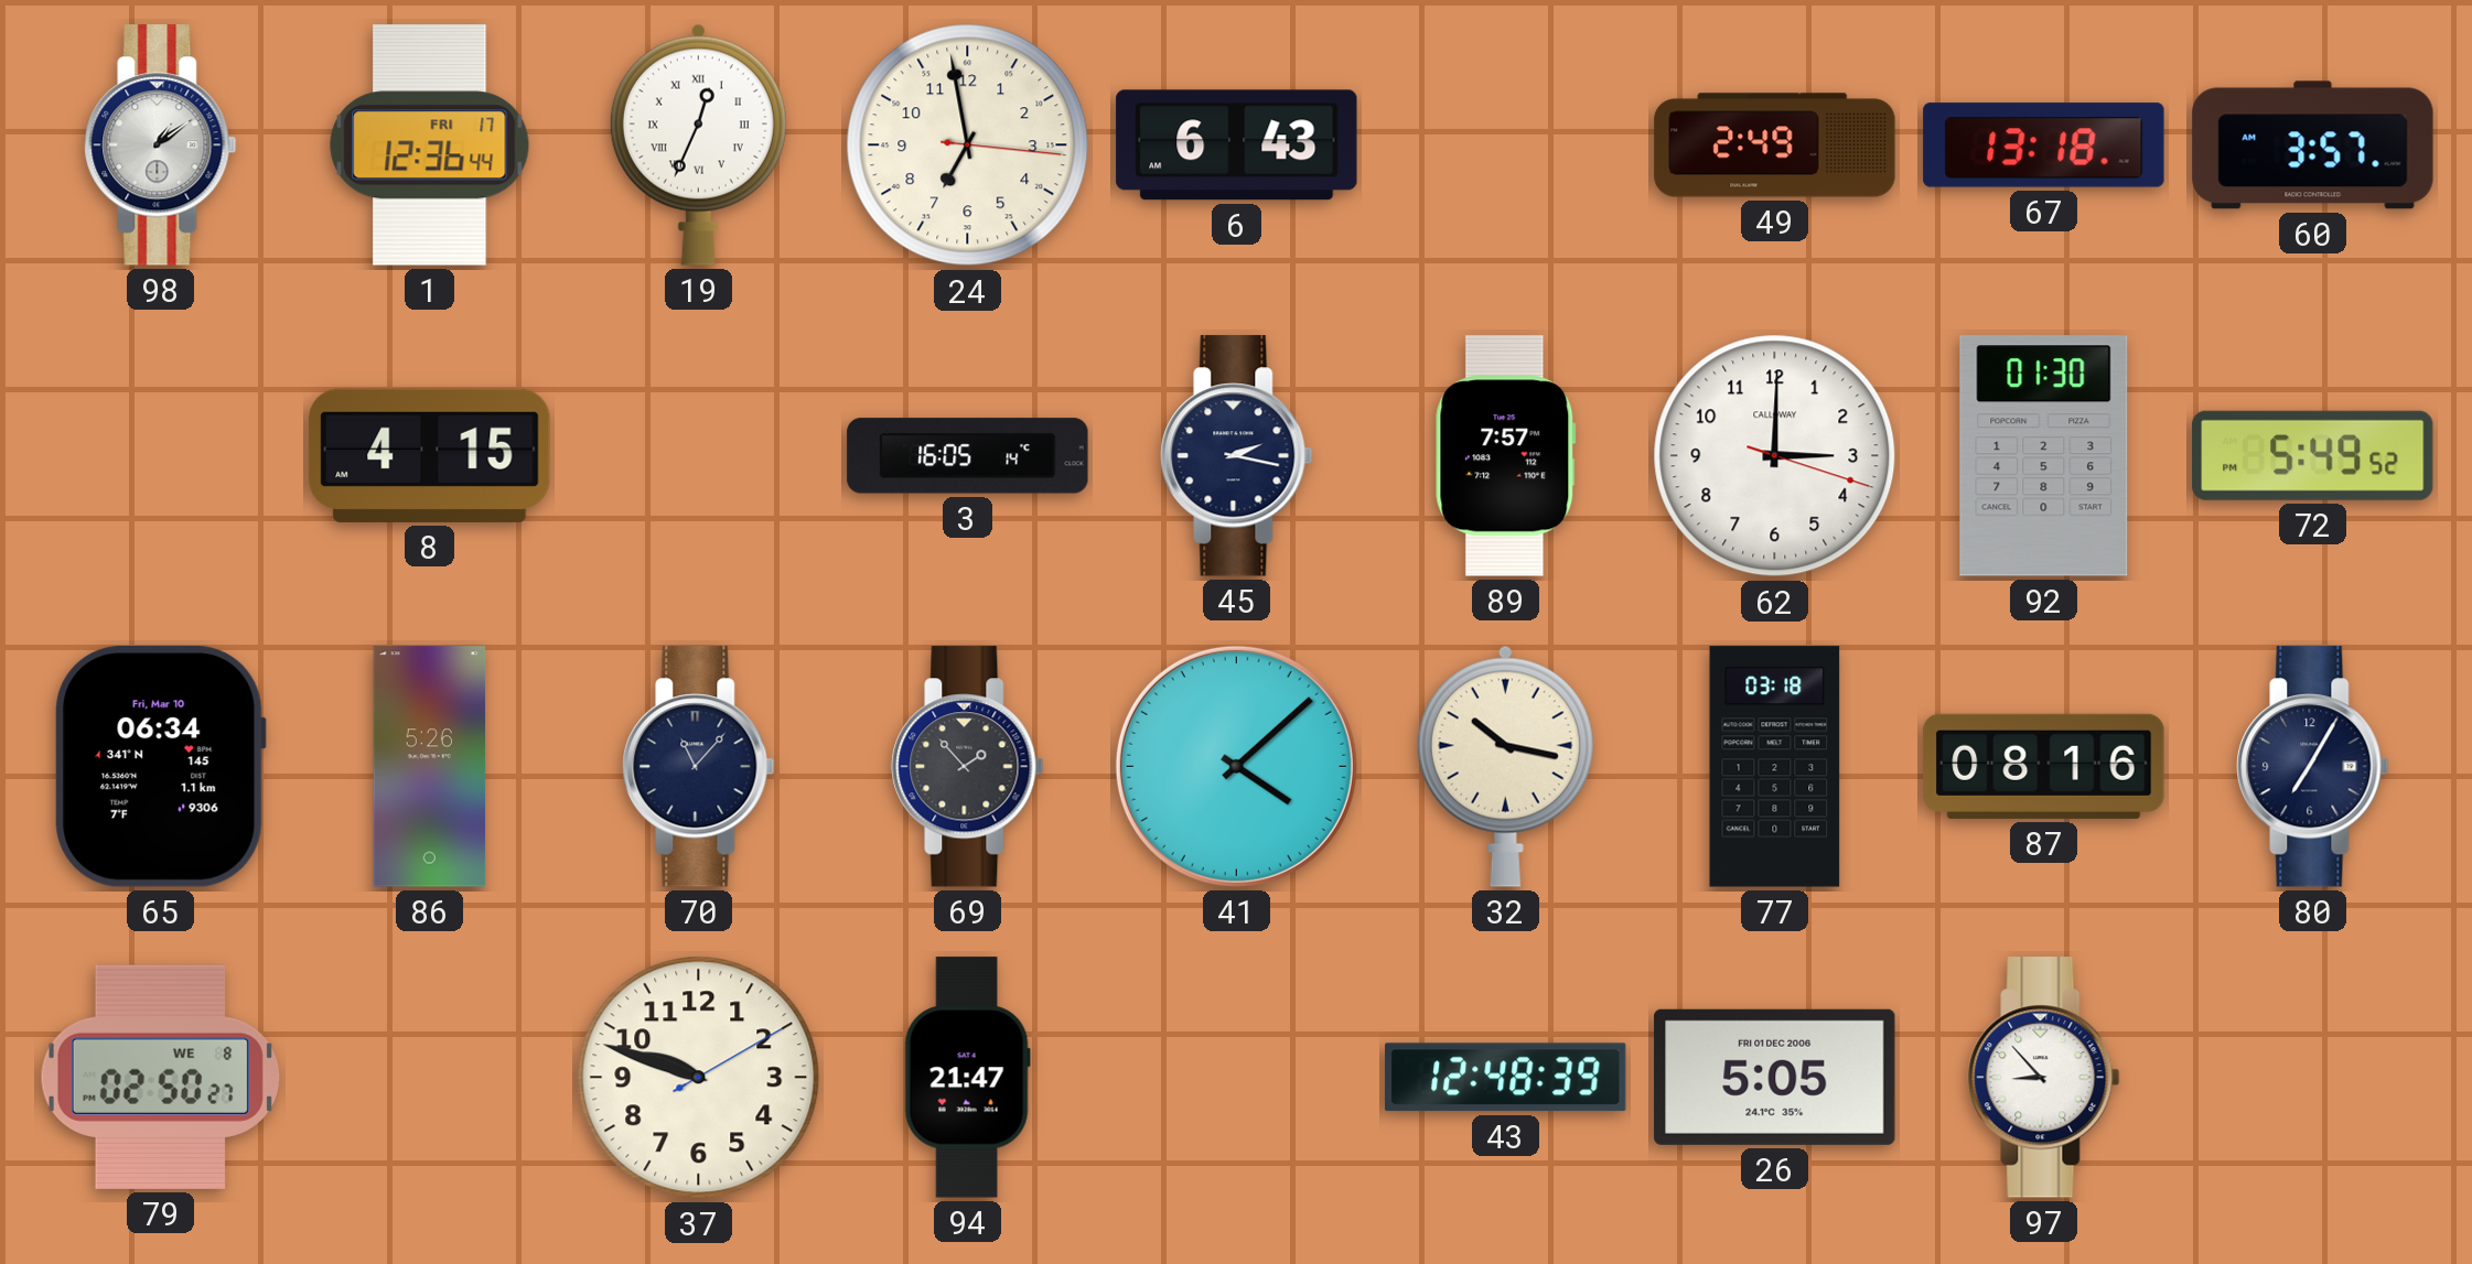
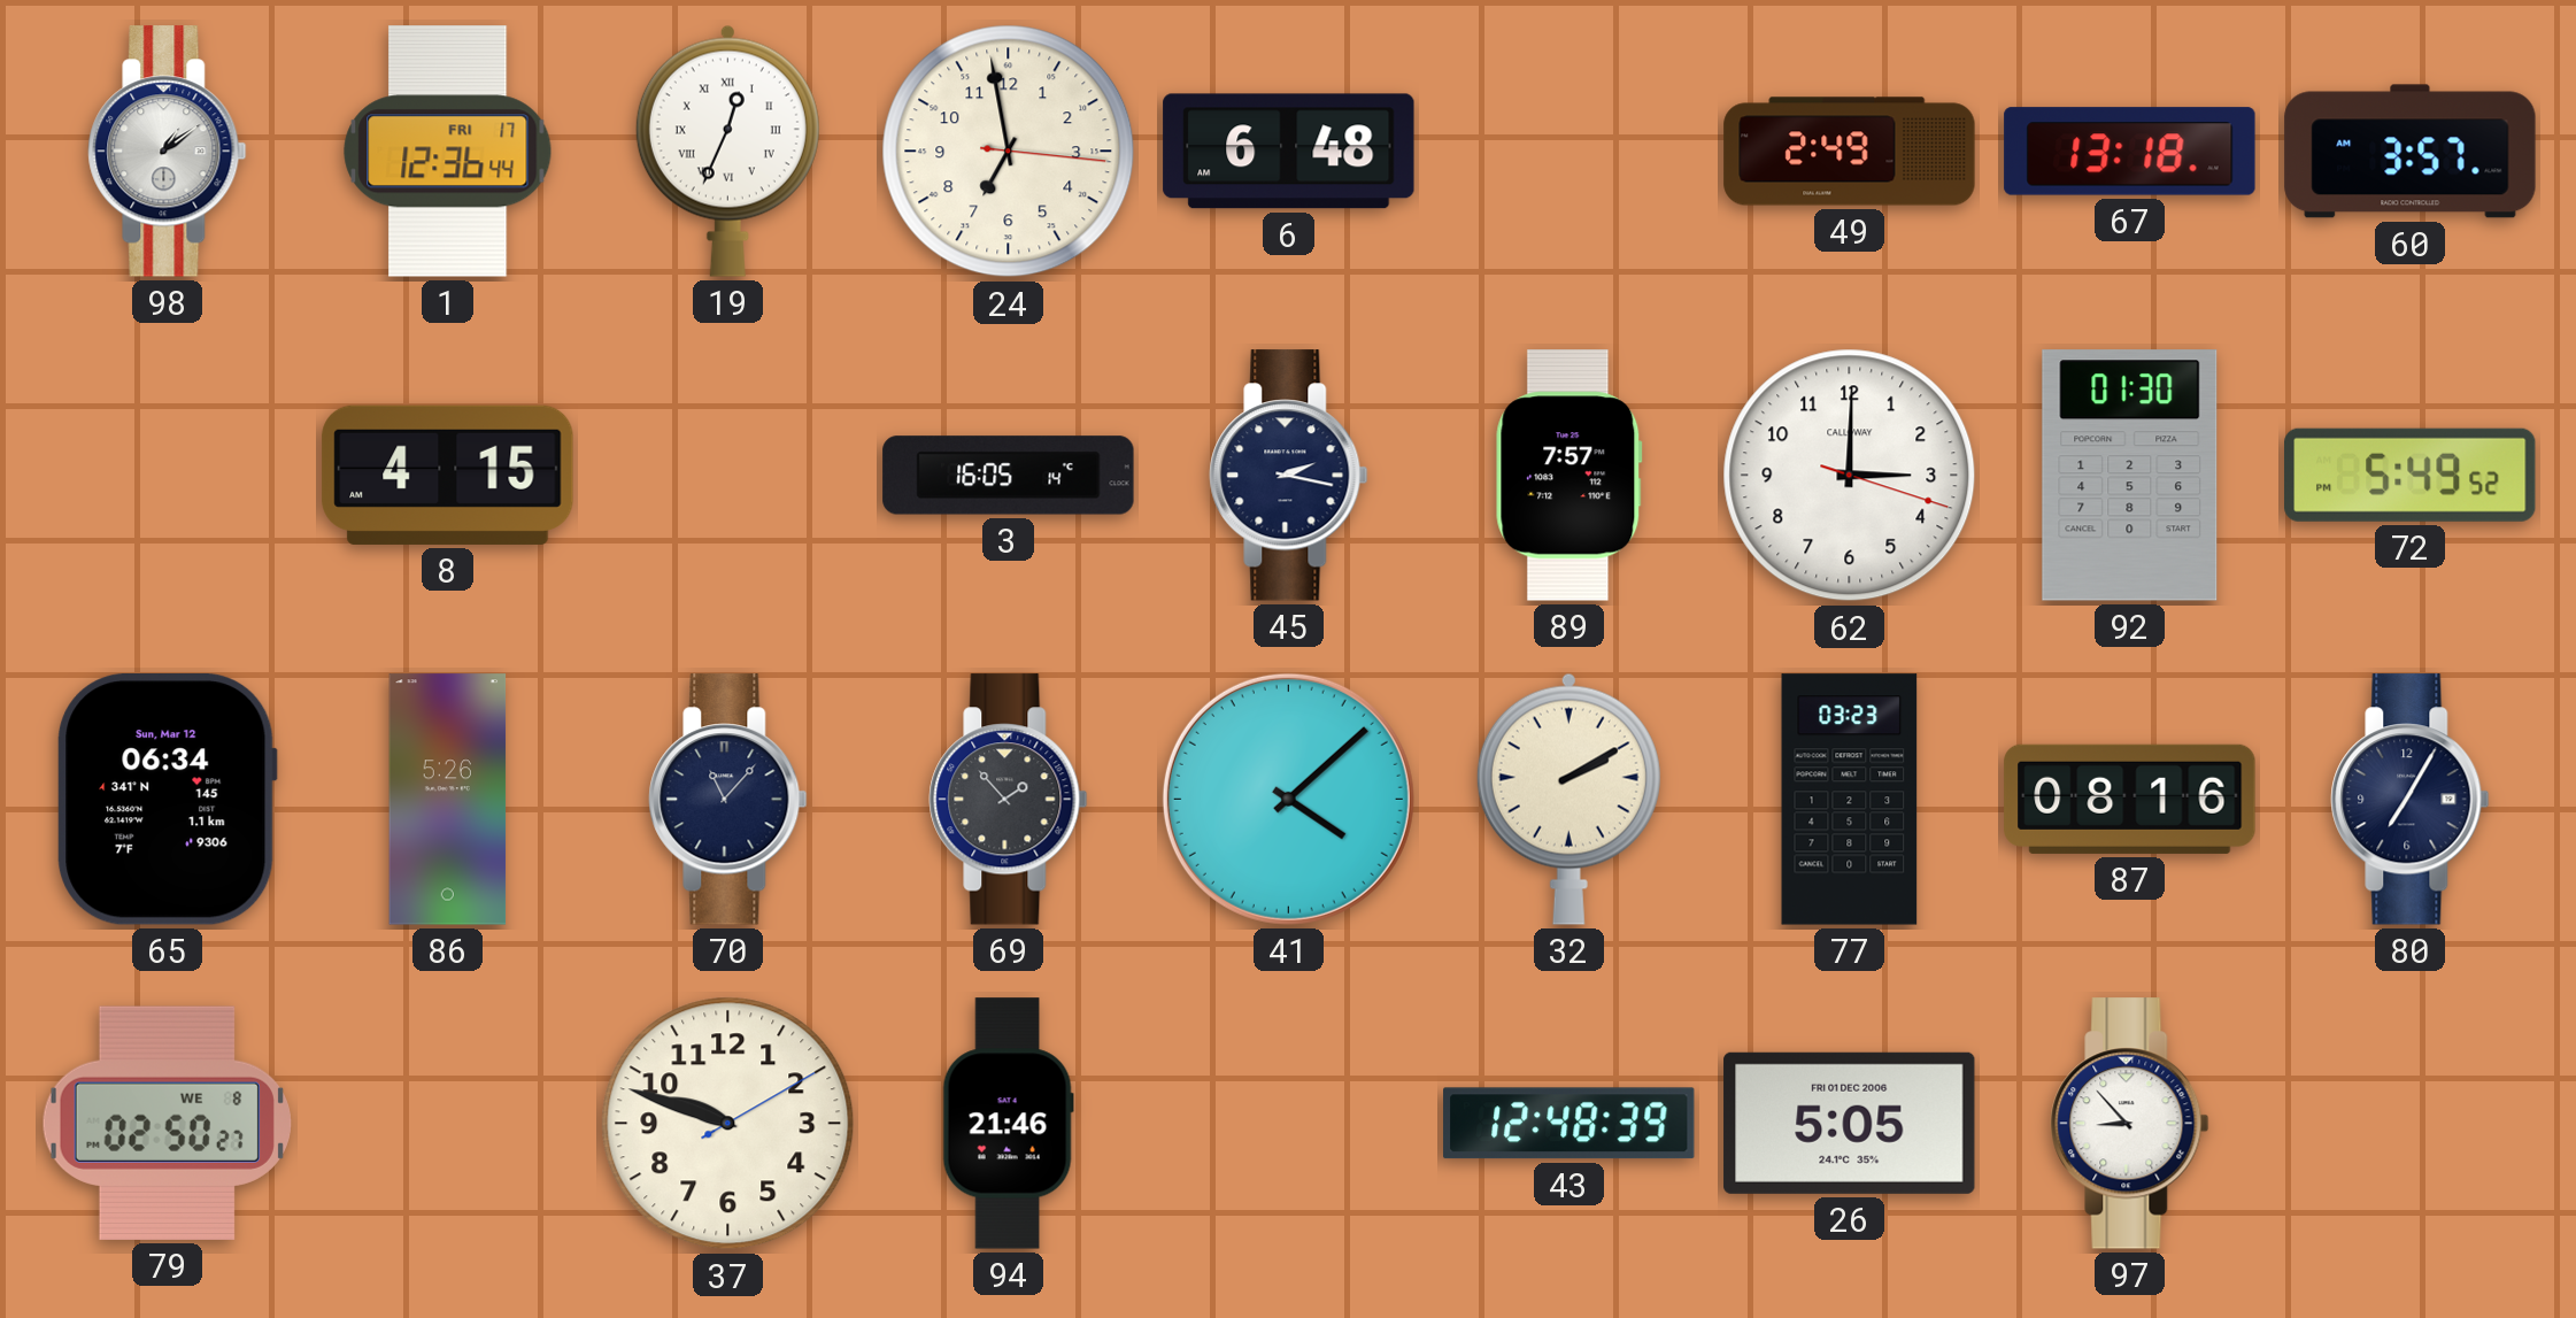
6: 6:43 -> 6:48
65 date: Fri, Mar 10 -> Sun, Mar 12
32: 10:17 -> 2:10
77: 03:18 -> 03:23
94: 21:47 -> 21:46
